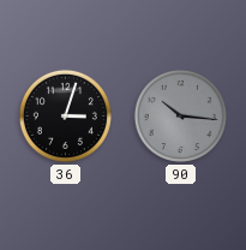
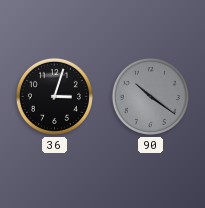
90: 10:16 -> 10:21
